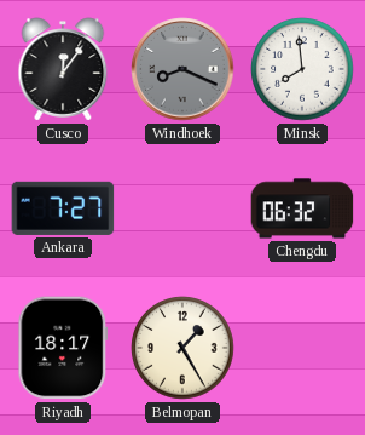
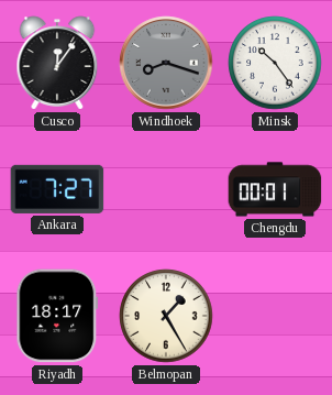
Windhoek: 8:19 -> 8:18
Minsk: 7:59 -> 10:24
Chengdu: 06:32 -> 00:01
